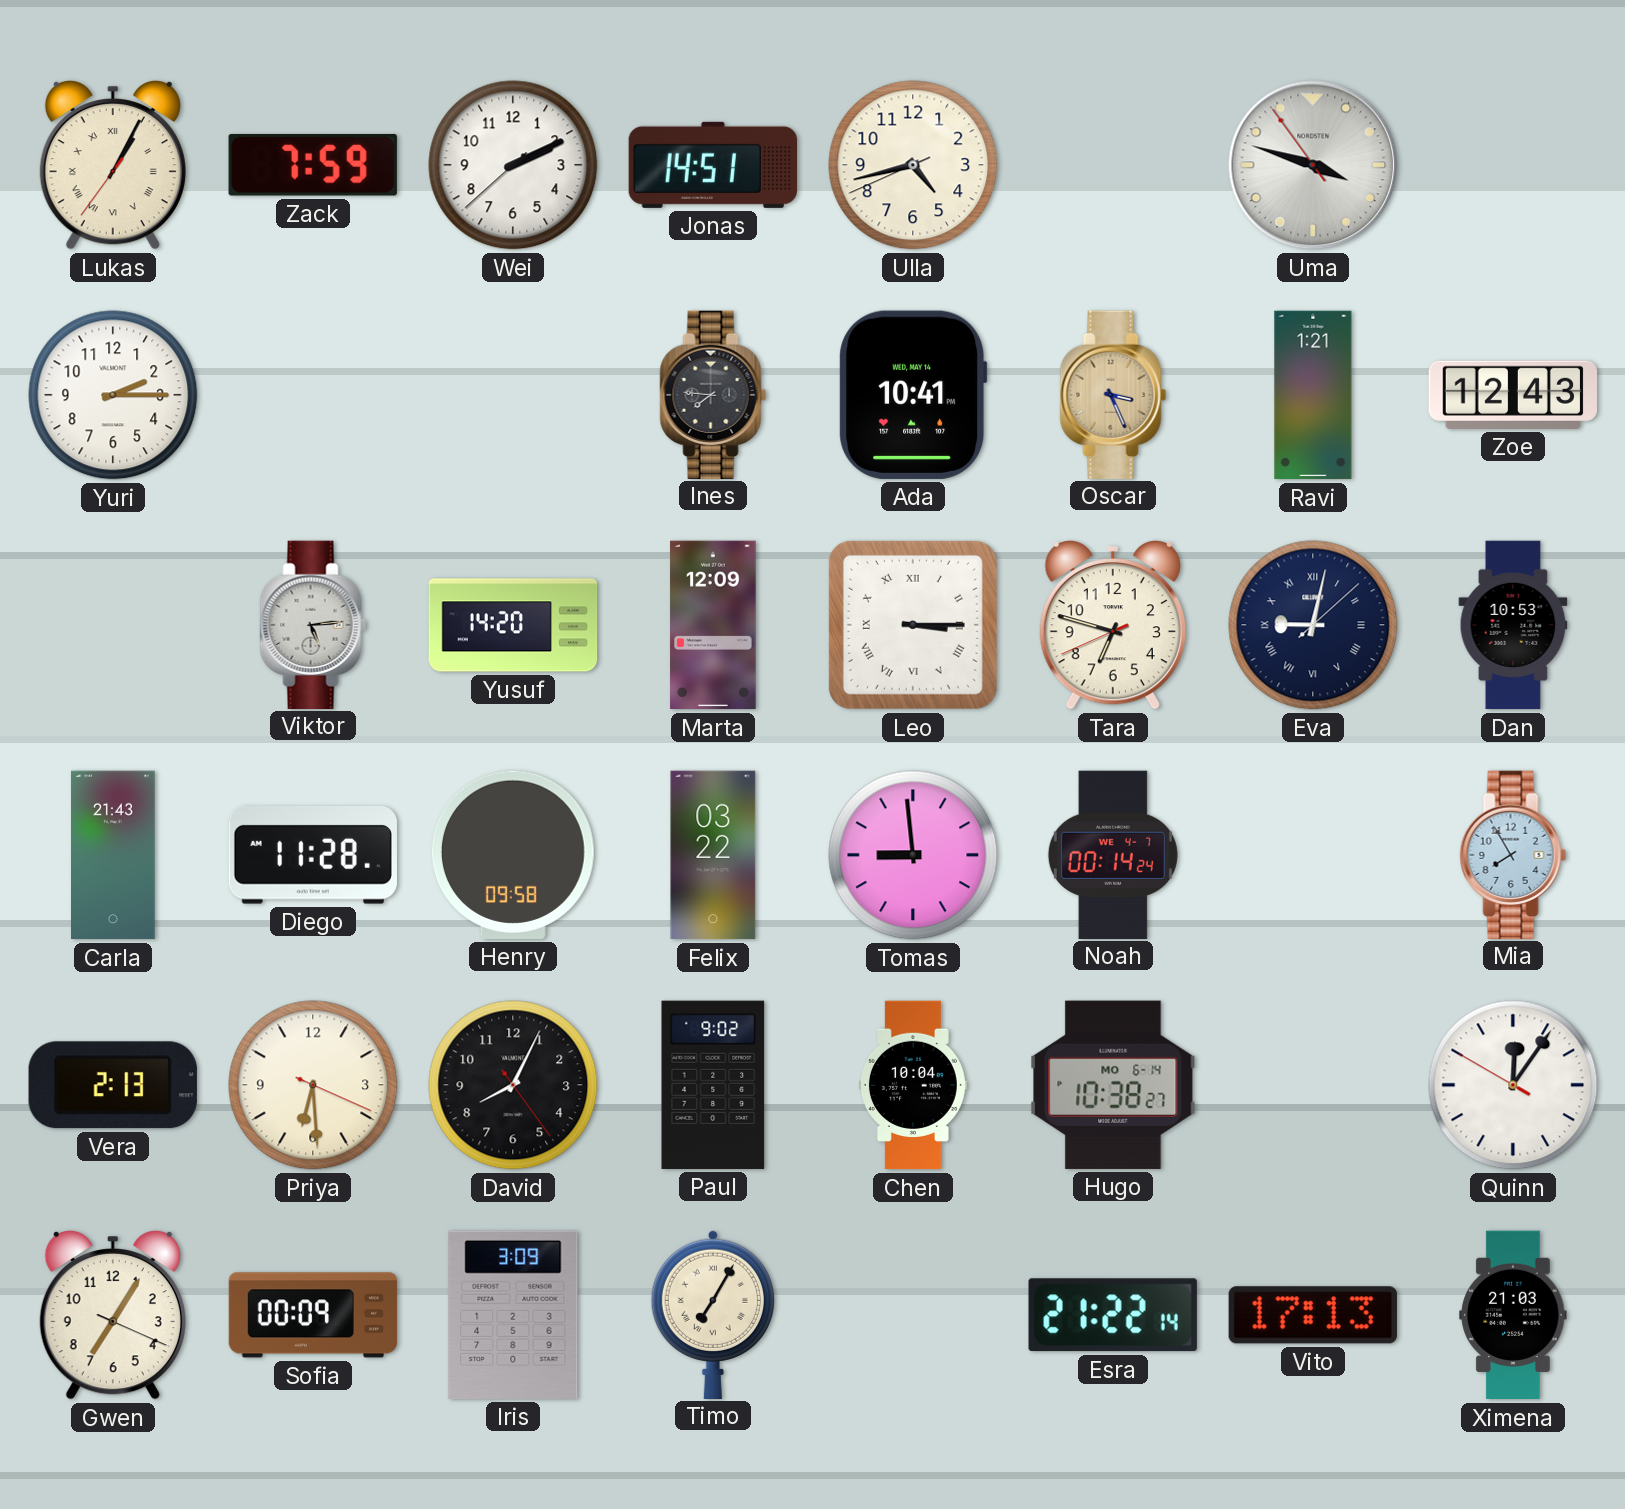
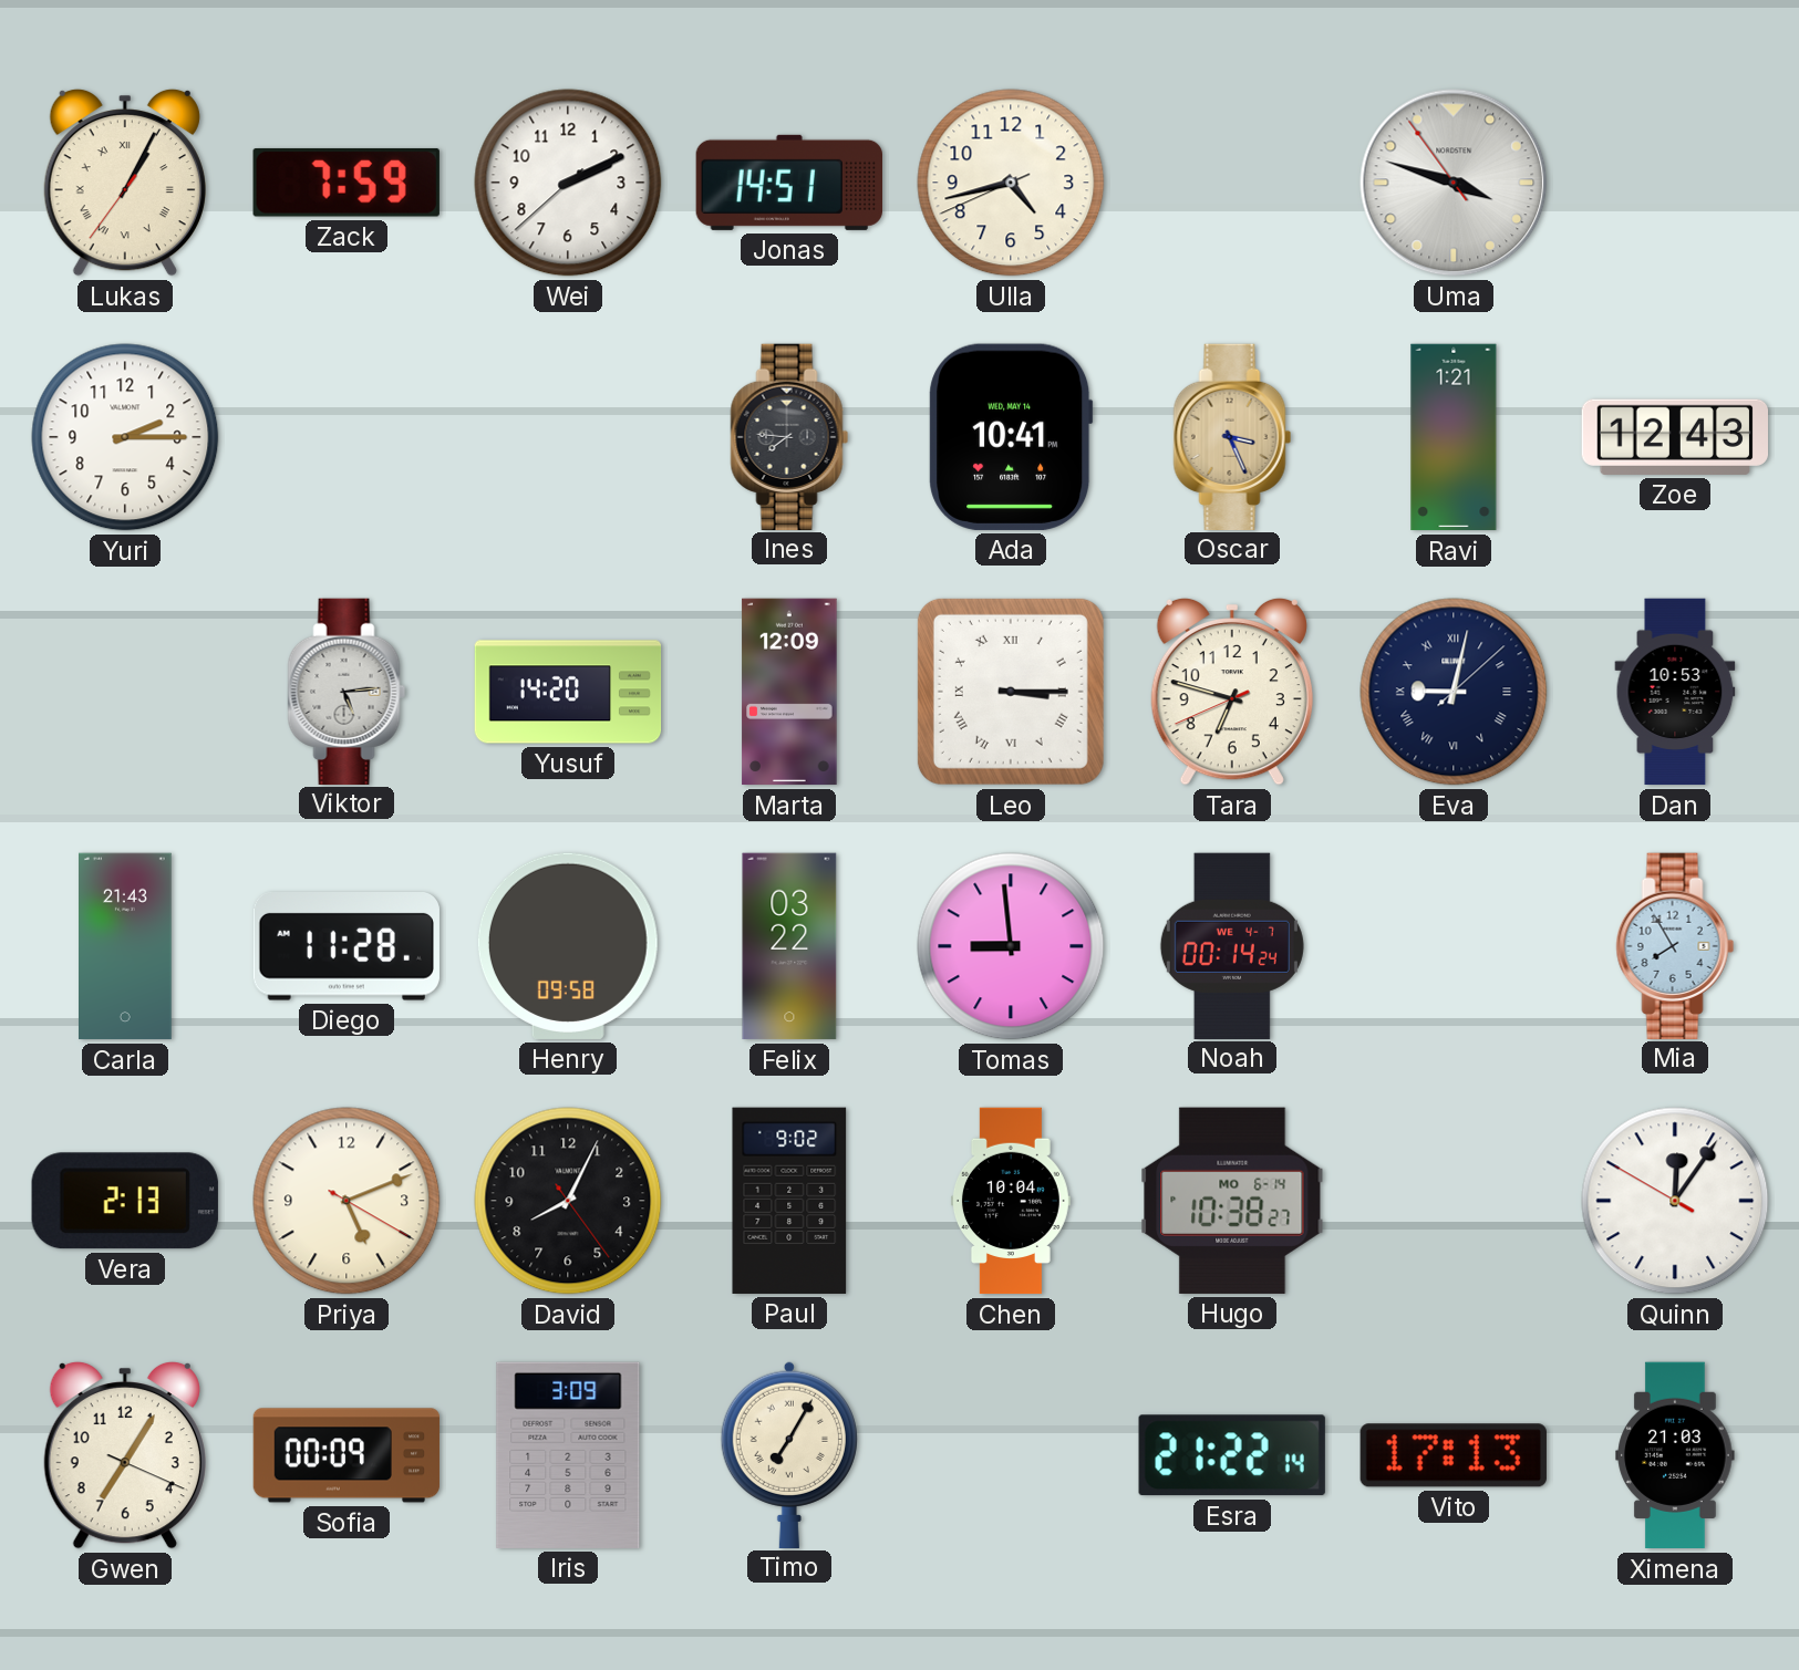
Priya: 6:29 -> 5:11
